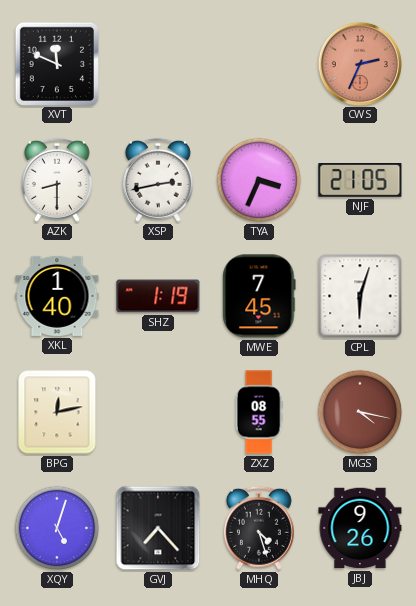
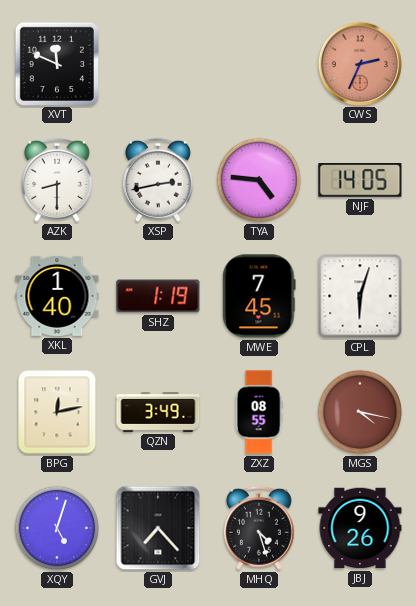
TYA: 3:34 -> 4:46
NJF: 21:05 -> 14:05
QZN: none -> 3:49
